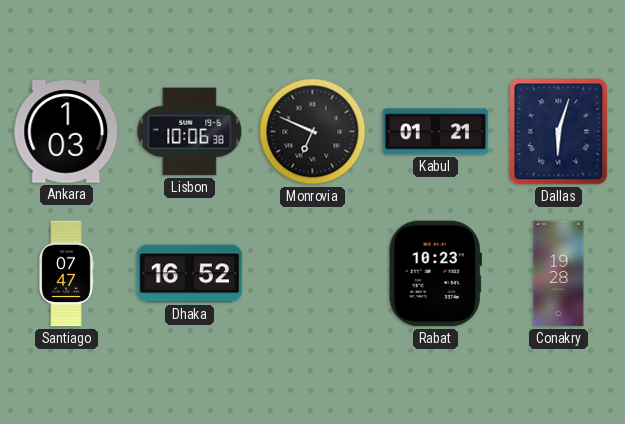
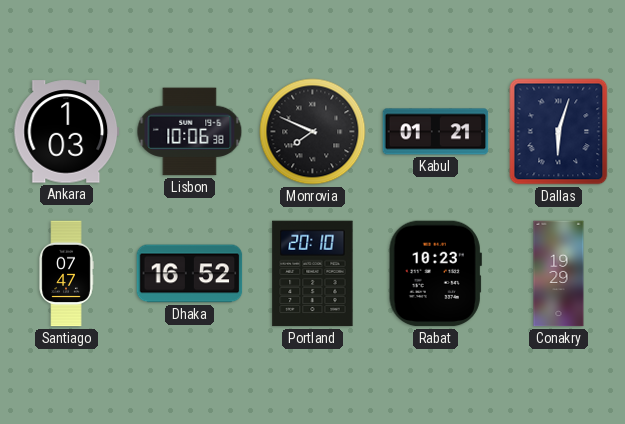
Monrovia: 6:49 -> 7:49
Portland: none -> 20:10
Conakry: 19:28 -> 19:29
